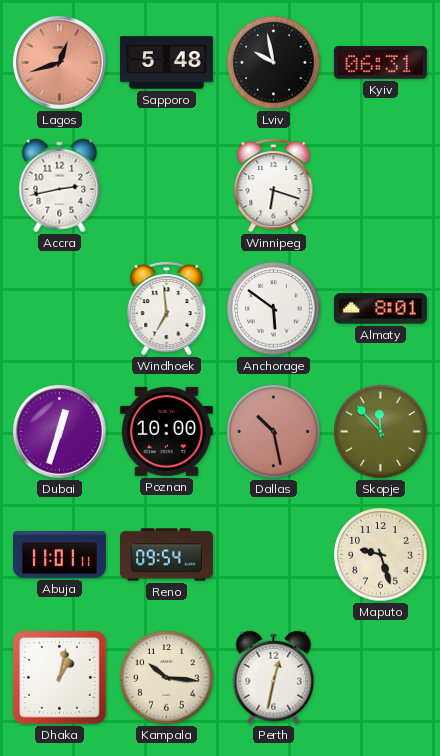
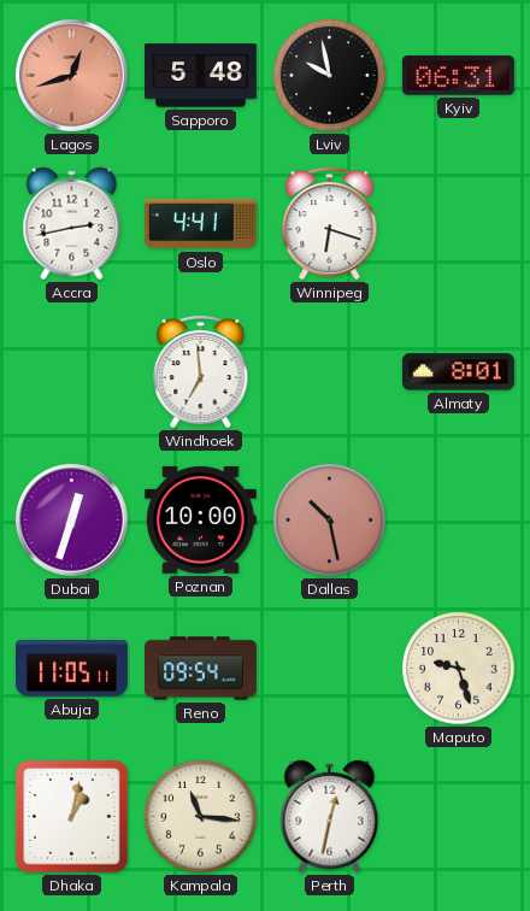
Oslo: none -> 4:41
Anchorage: 5:51 -> none
Skopje: 11:53 -> none
Abuja: 11:01 -> 11:05
Kampala: 10:16 -> 11:16
